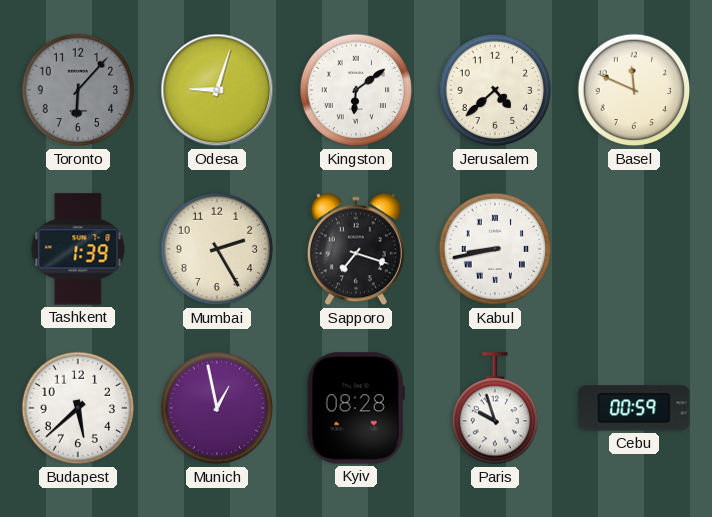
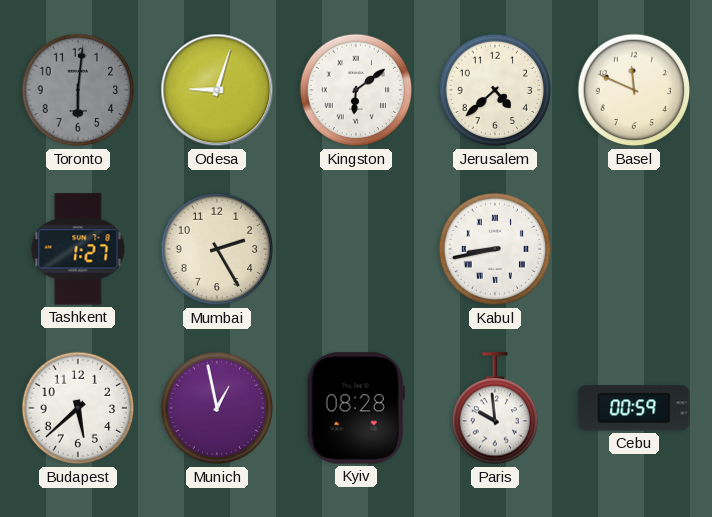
Toronto: 6:07 -> 6:01
Tashkent: 1:39 -> 1:27
Sapporo: 7:18 -> none
Paris: 9:57 -> 9:59
